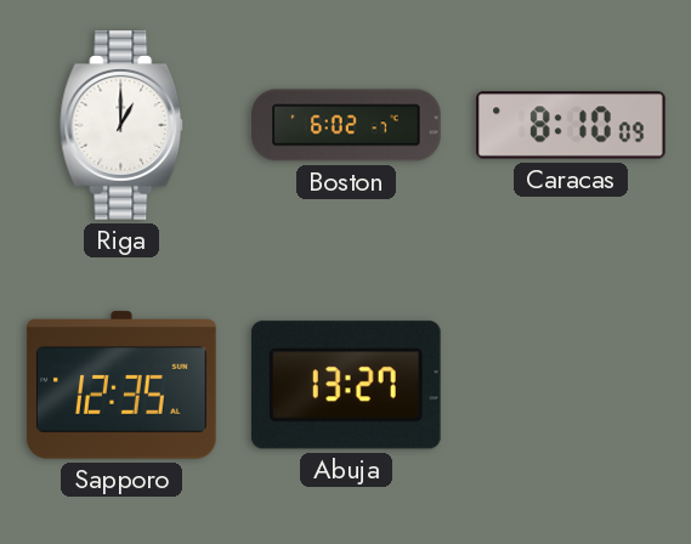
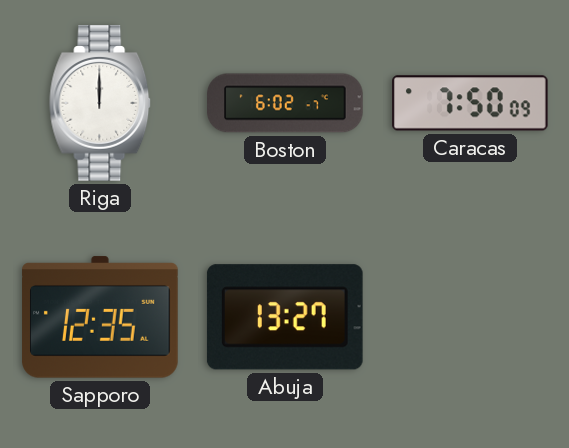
Riga: 1:00 -> 12:00
Caracas: 8:10 -> 7:50
